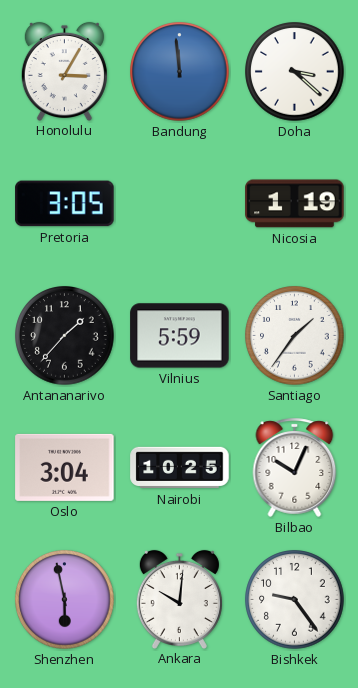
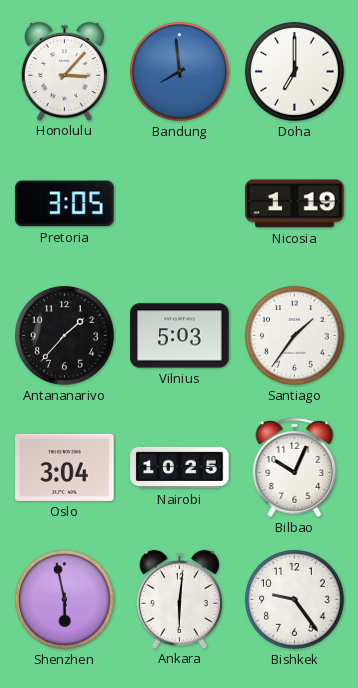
Honolulu: 3:05 -> 3:07
Bandung: 11:59 -> 7:59
Doha: 3:22 -> 7:00
Vilnius: 5:59 -> 5:03
Ankara: 10:01 -> 6:01
